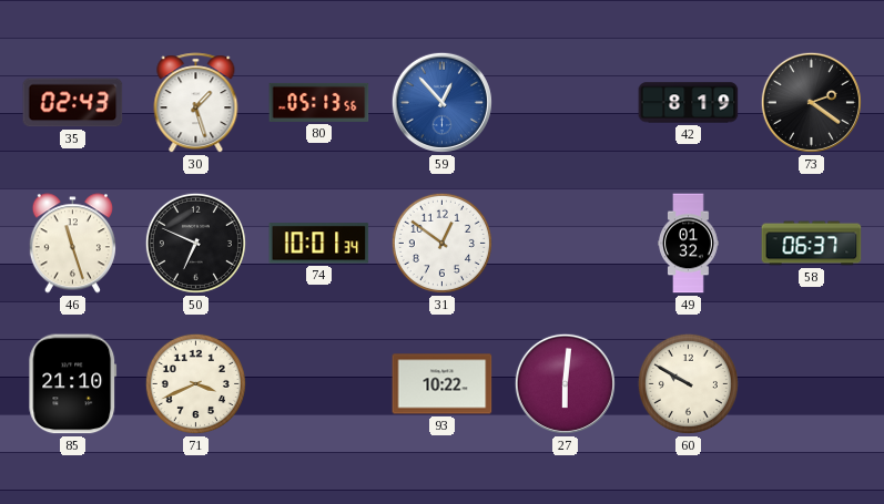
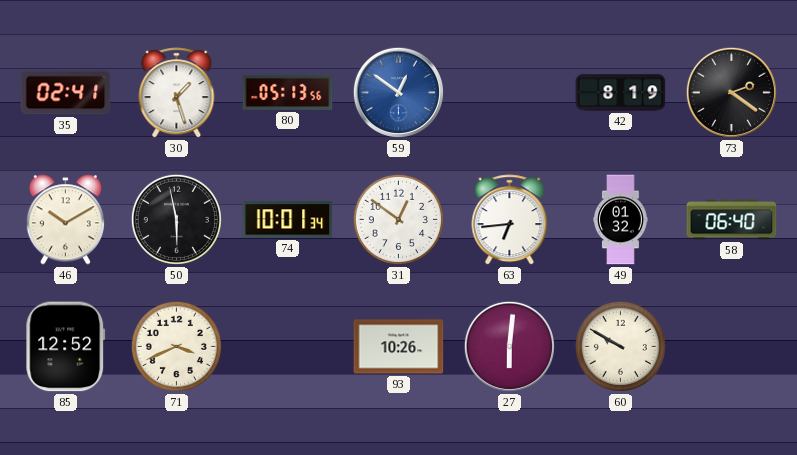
35: 02:43 -> 02:41
59: 12:53 -> 12:51
46: 11:27 -> 10:10
50: 6:49 -> 5:58
63: none -> 6:44
58: 06:37 -> 06:40
85: 21:10 -> 12:52
93: 10:22 -> 10:26
